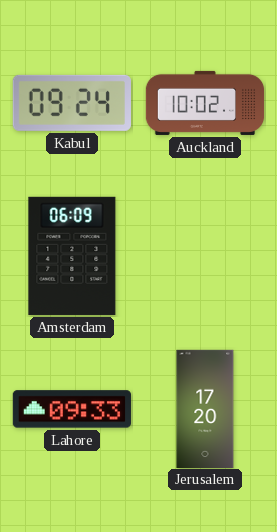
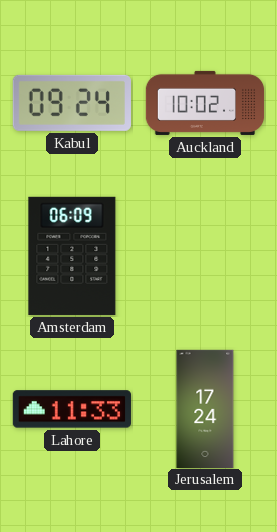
Lahore: 09:33 -> 11:33
Jerusalem: 17:20 -> 17:24
